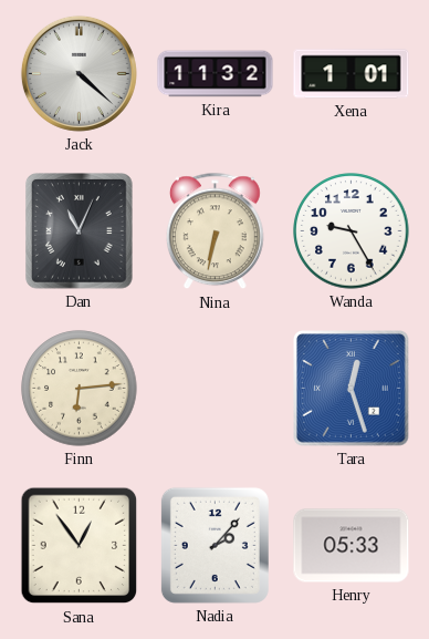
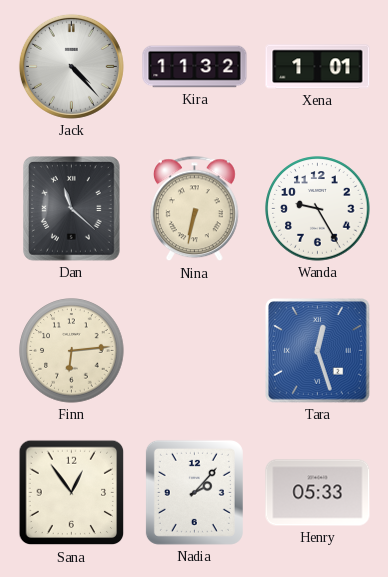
Jack: 4:22 -> 4:23
Dan: 11:04 -> 11:22
